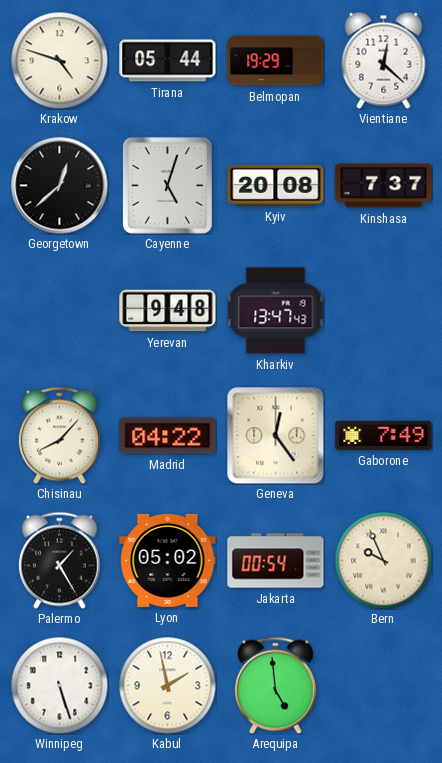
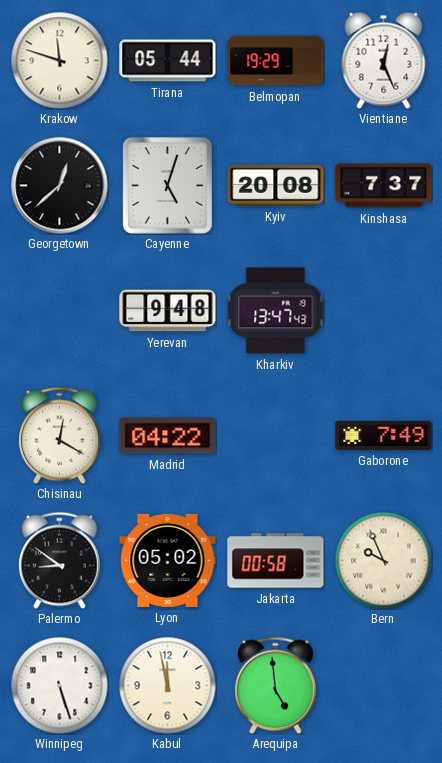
Krakow: 4:48 -> 11:48
Vientiane: 12:22 -> 12:26
Chisinau: 8:07 -> 12:20
Geneva: 12:24 -> none
Palermo: 1:25 -> 8:51
Jakarta: 00:54 -> 00:58
Kabul: 1:58 -> 11:58
